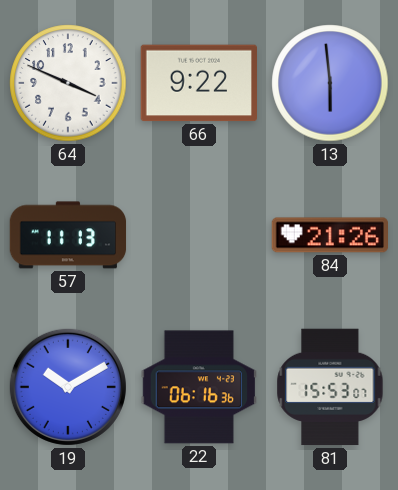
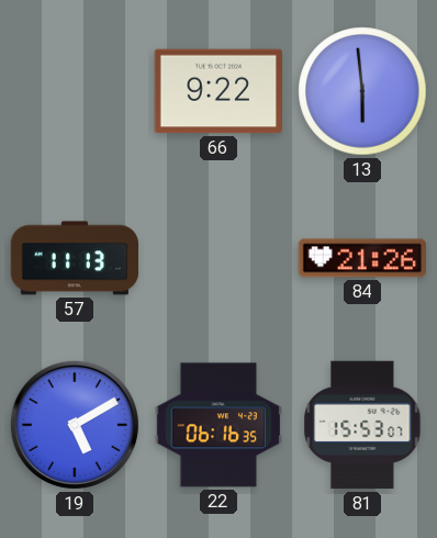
64: 3:49 -> none
19: 10:10 -> 5:10
22: 06:16:36 -> 06:16:35
